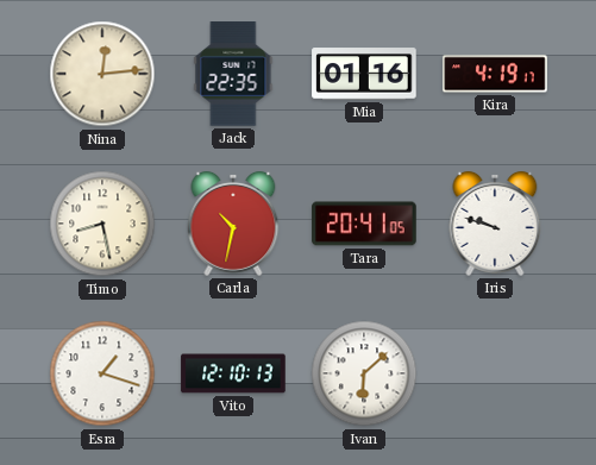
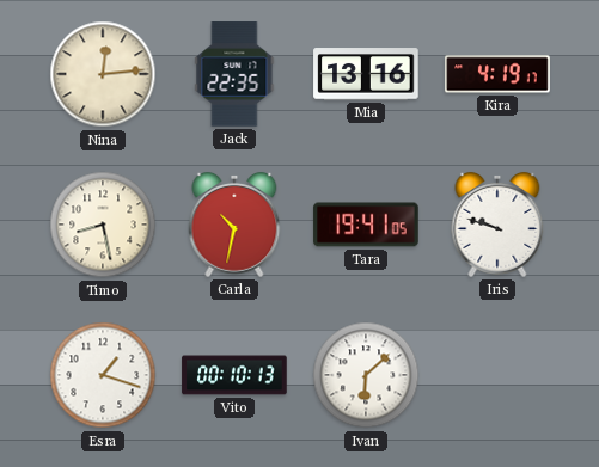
Mia: 01:16 -> 13:16
Tara: 20:41 -> 19:41
Vito: 12:10 -> 00:10
